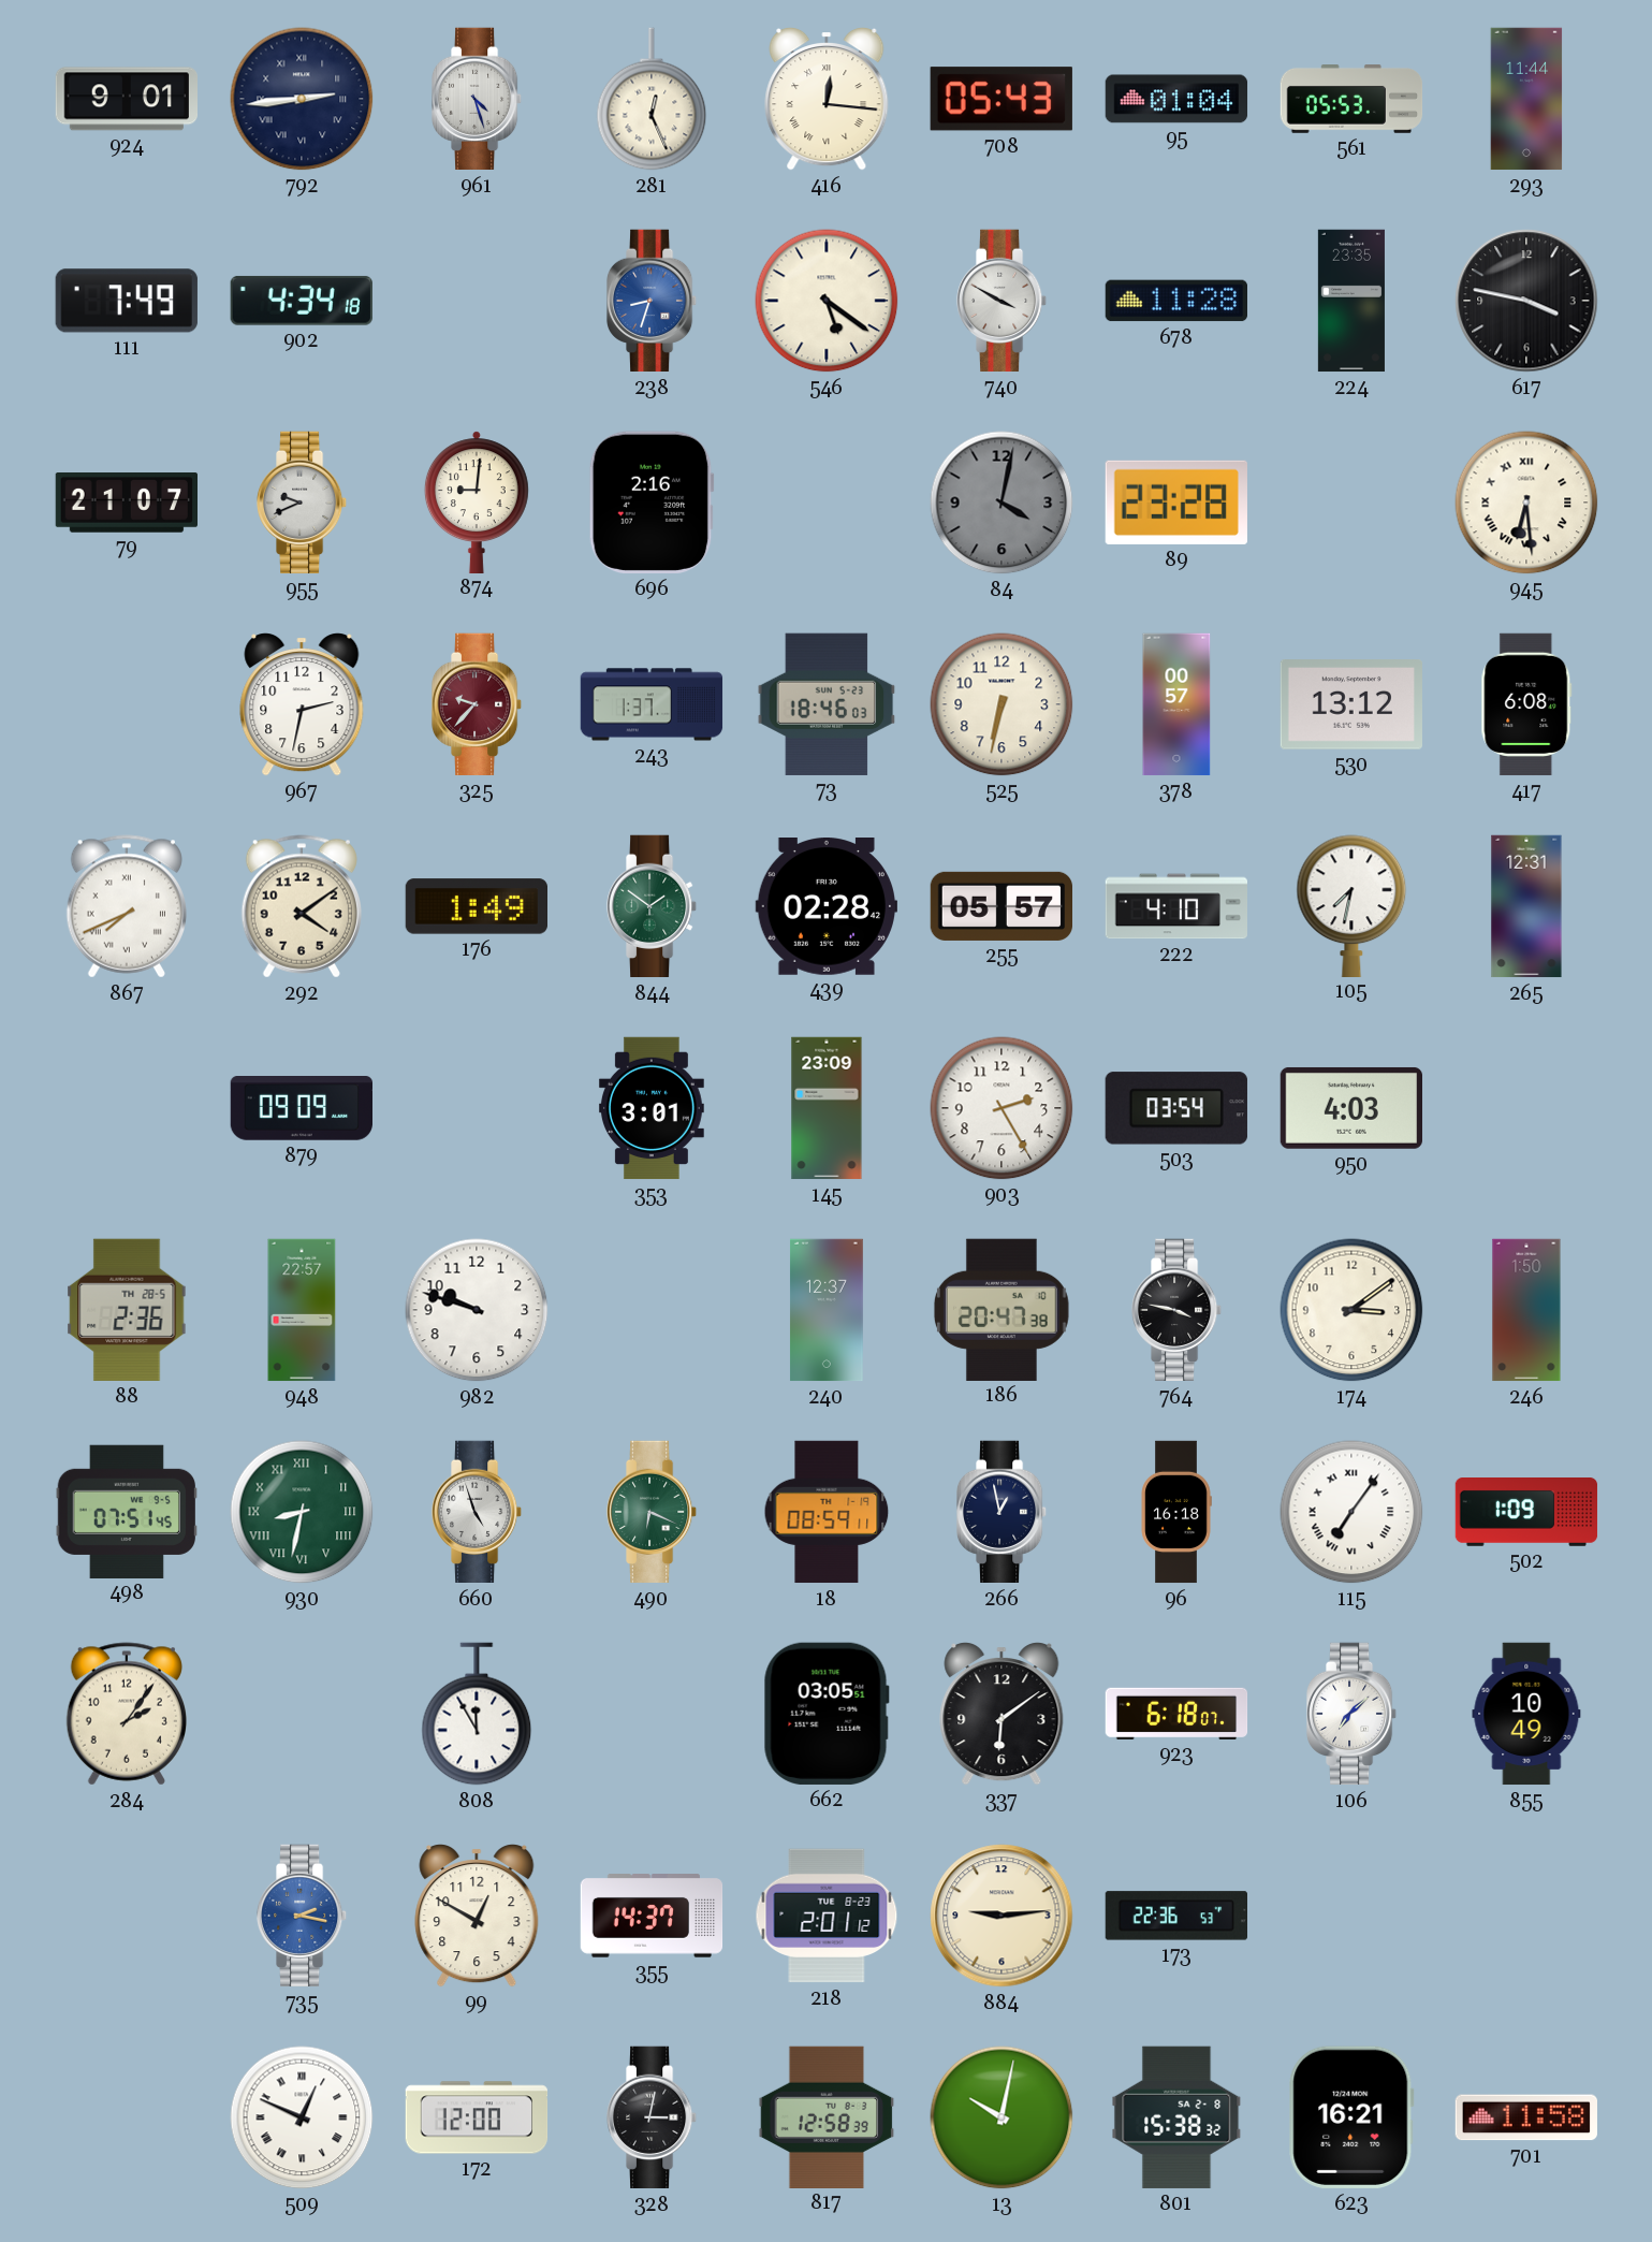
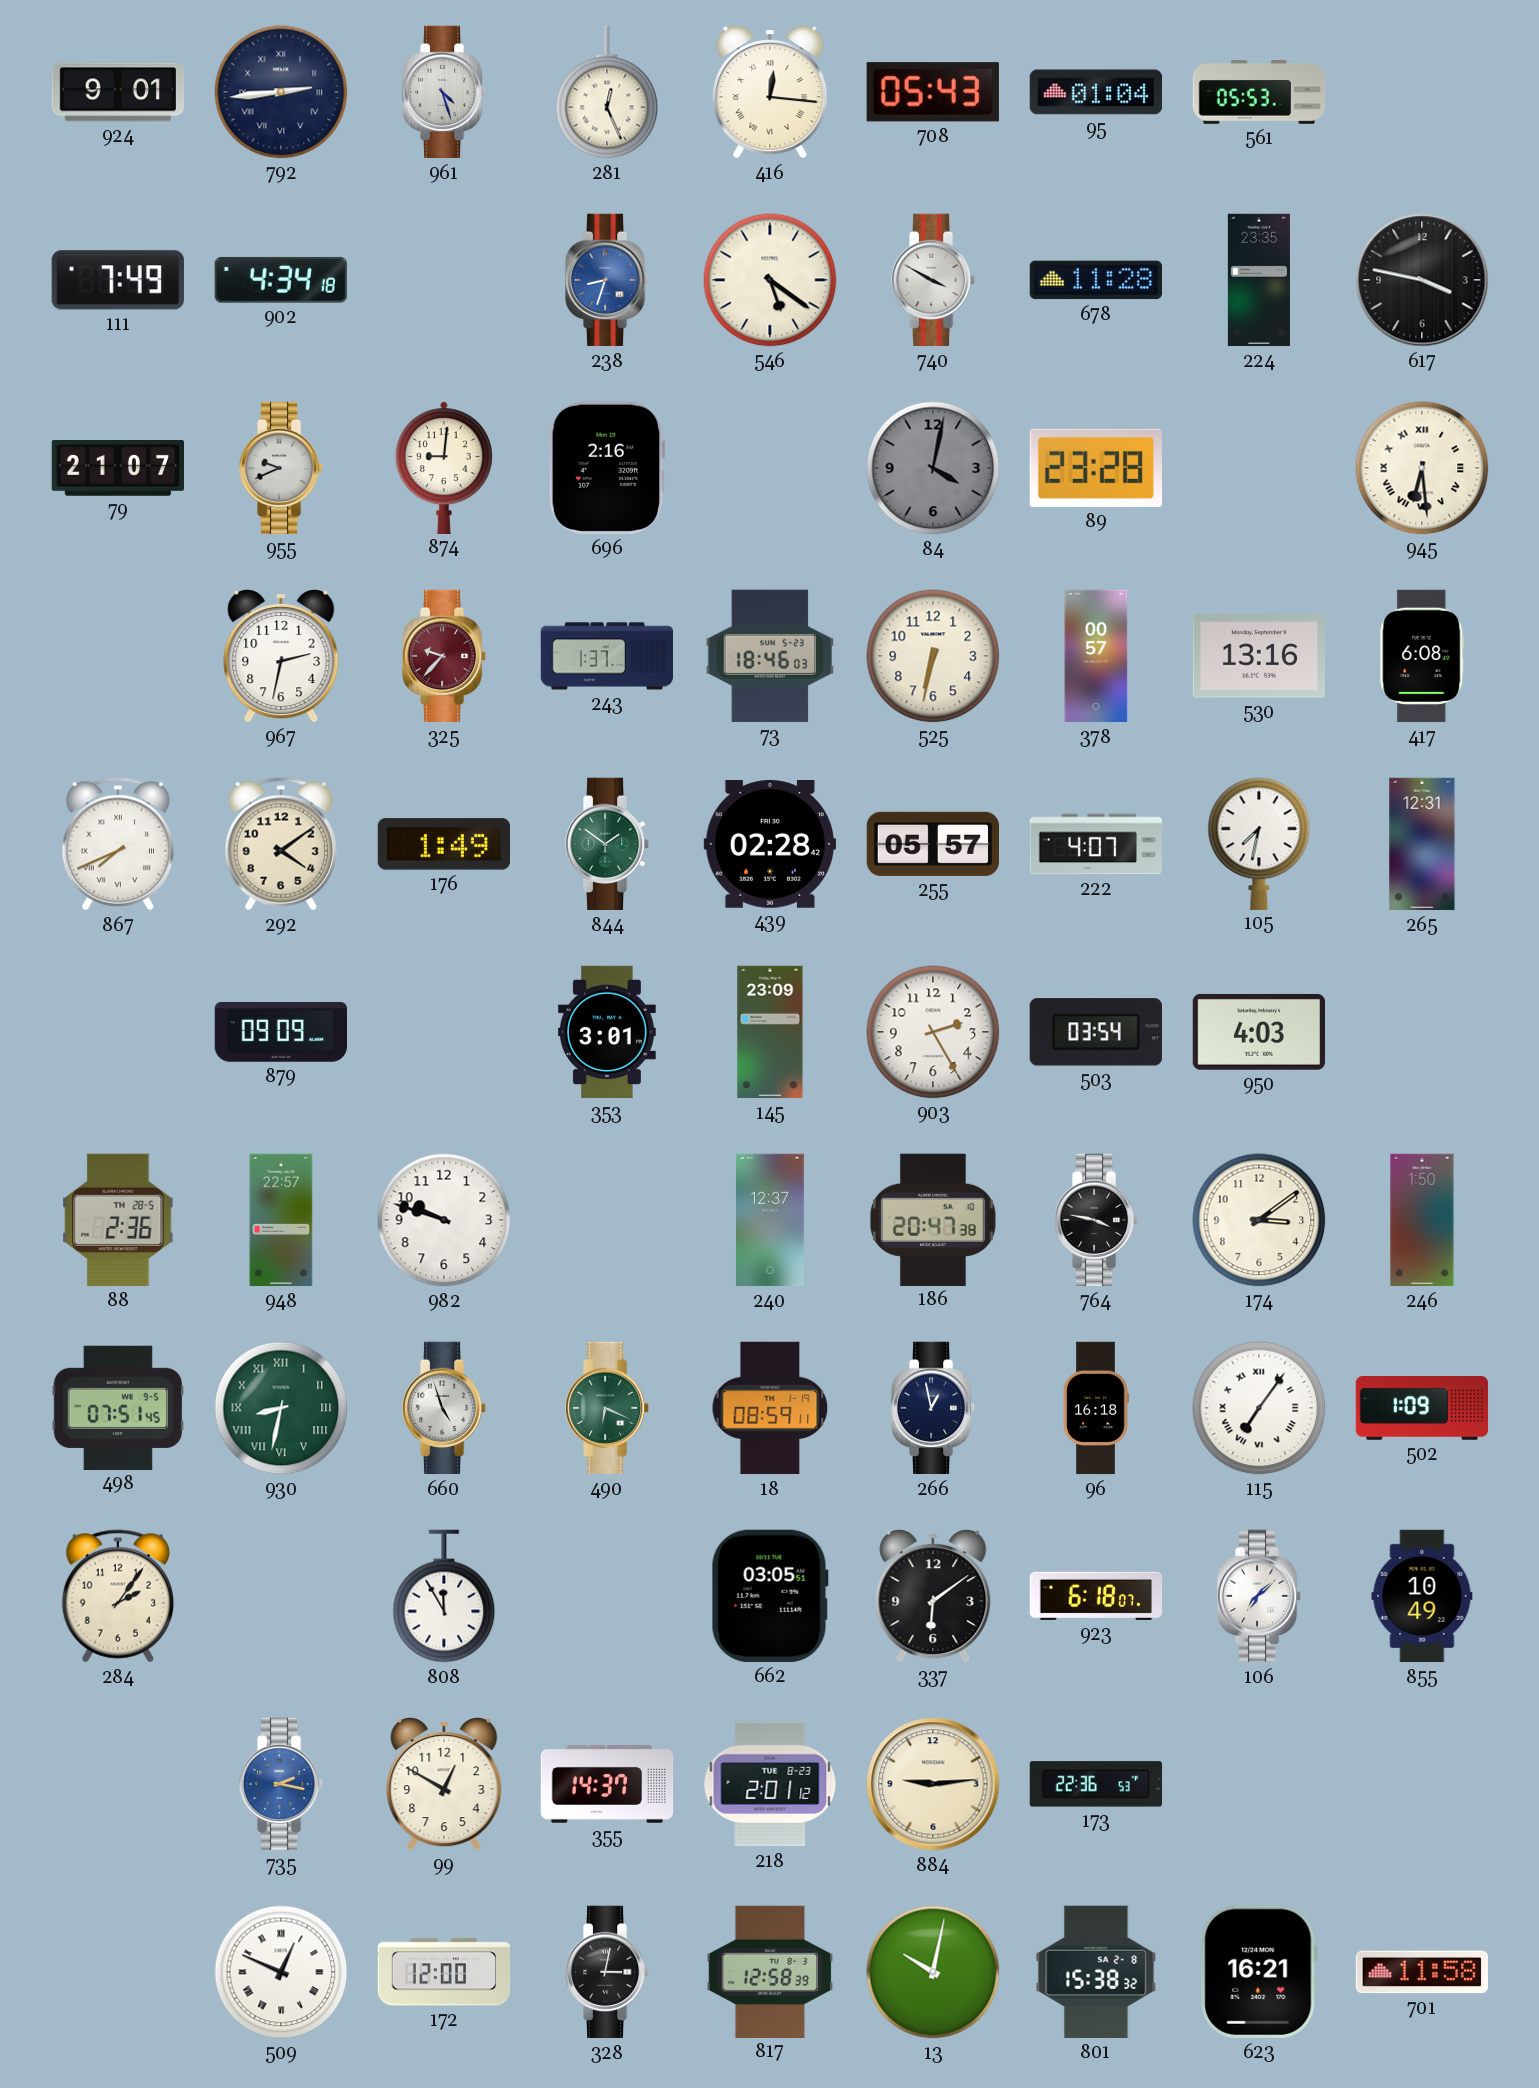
293: 11:44 -> none
530: 13:12 -> 13:16
222: 4:10 -> 4:07
